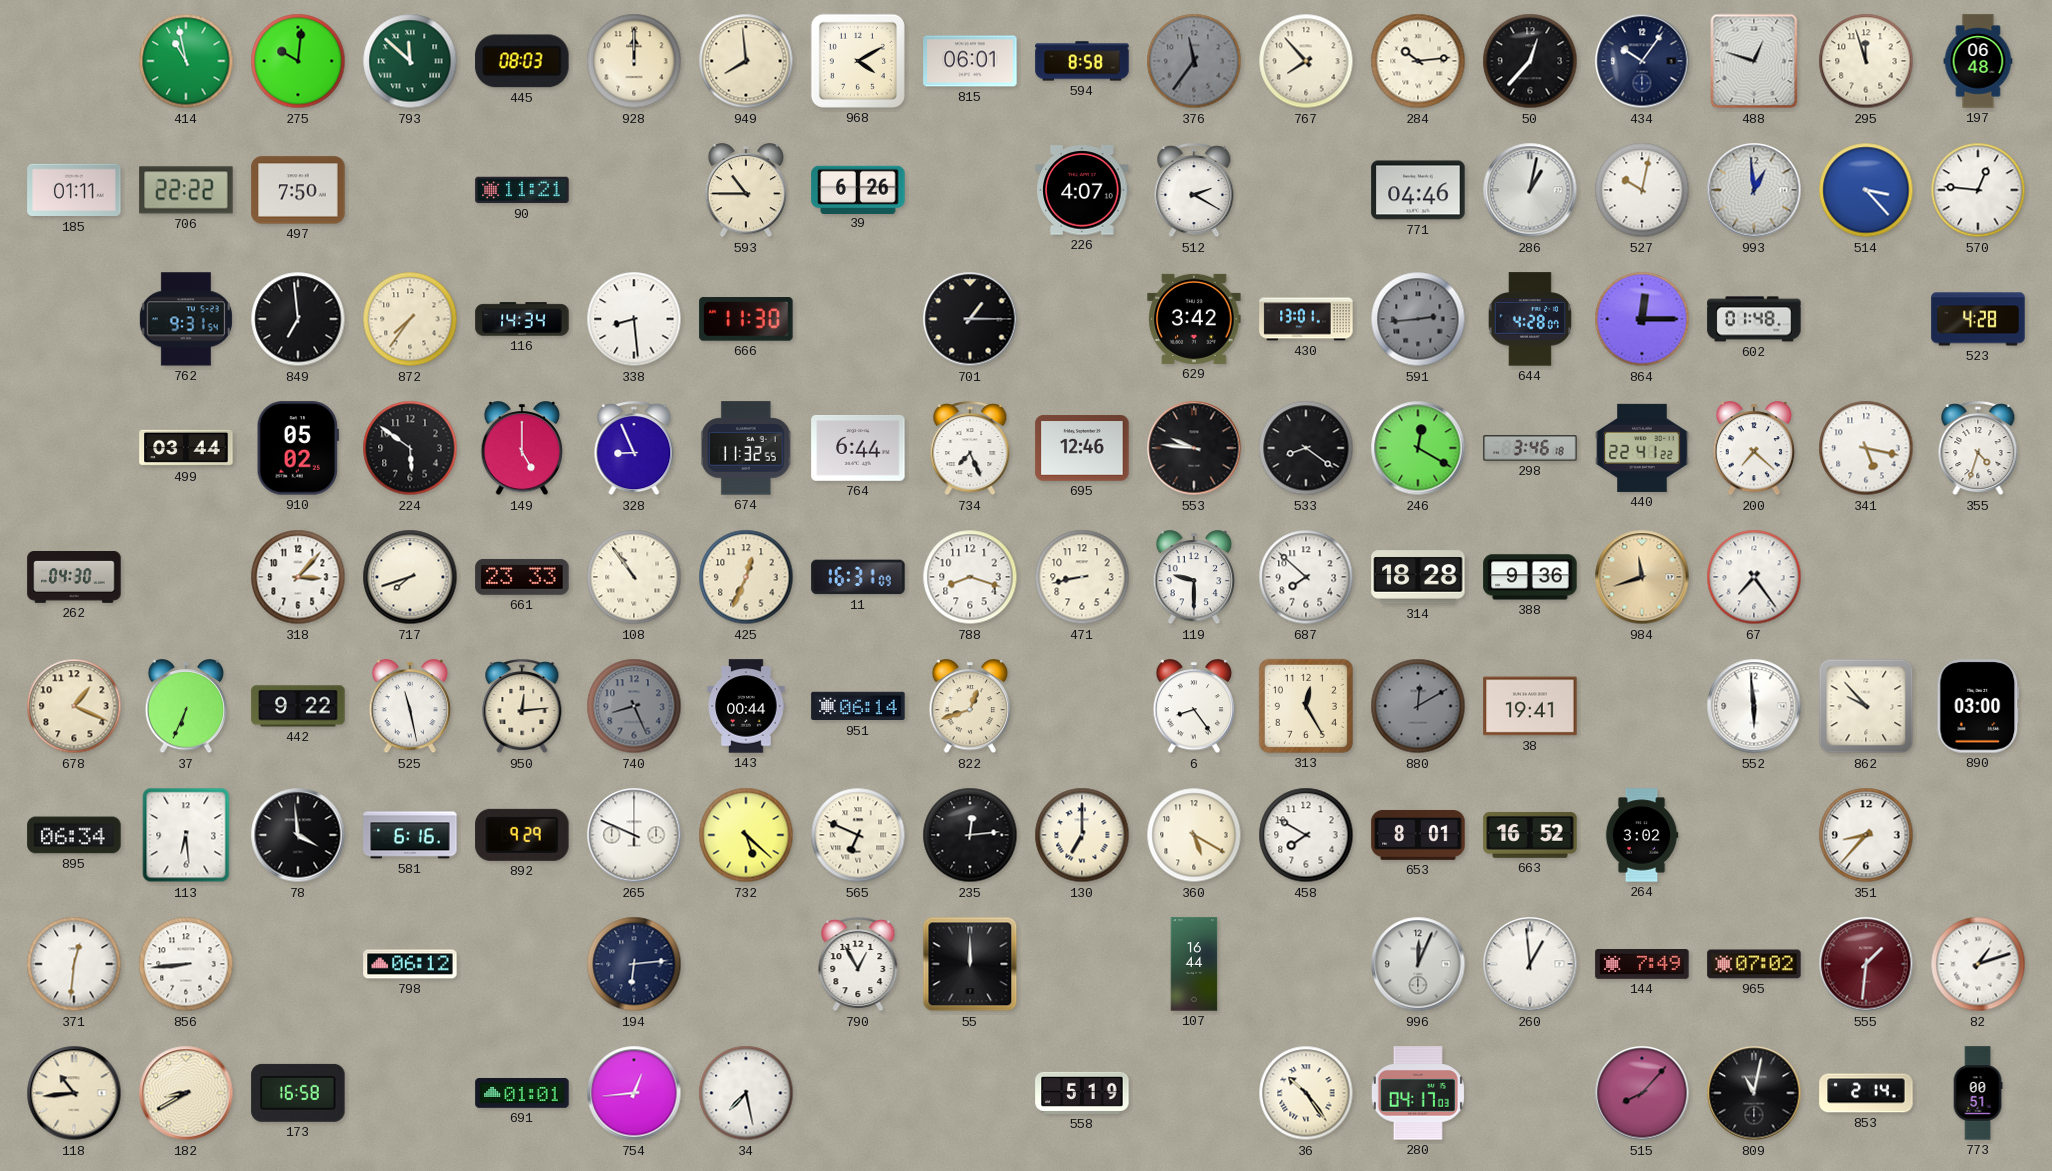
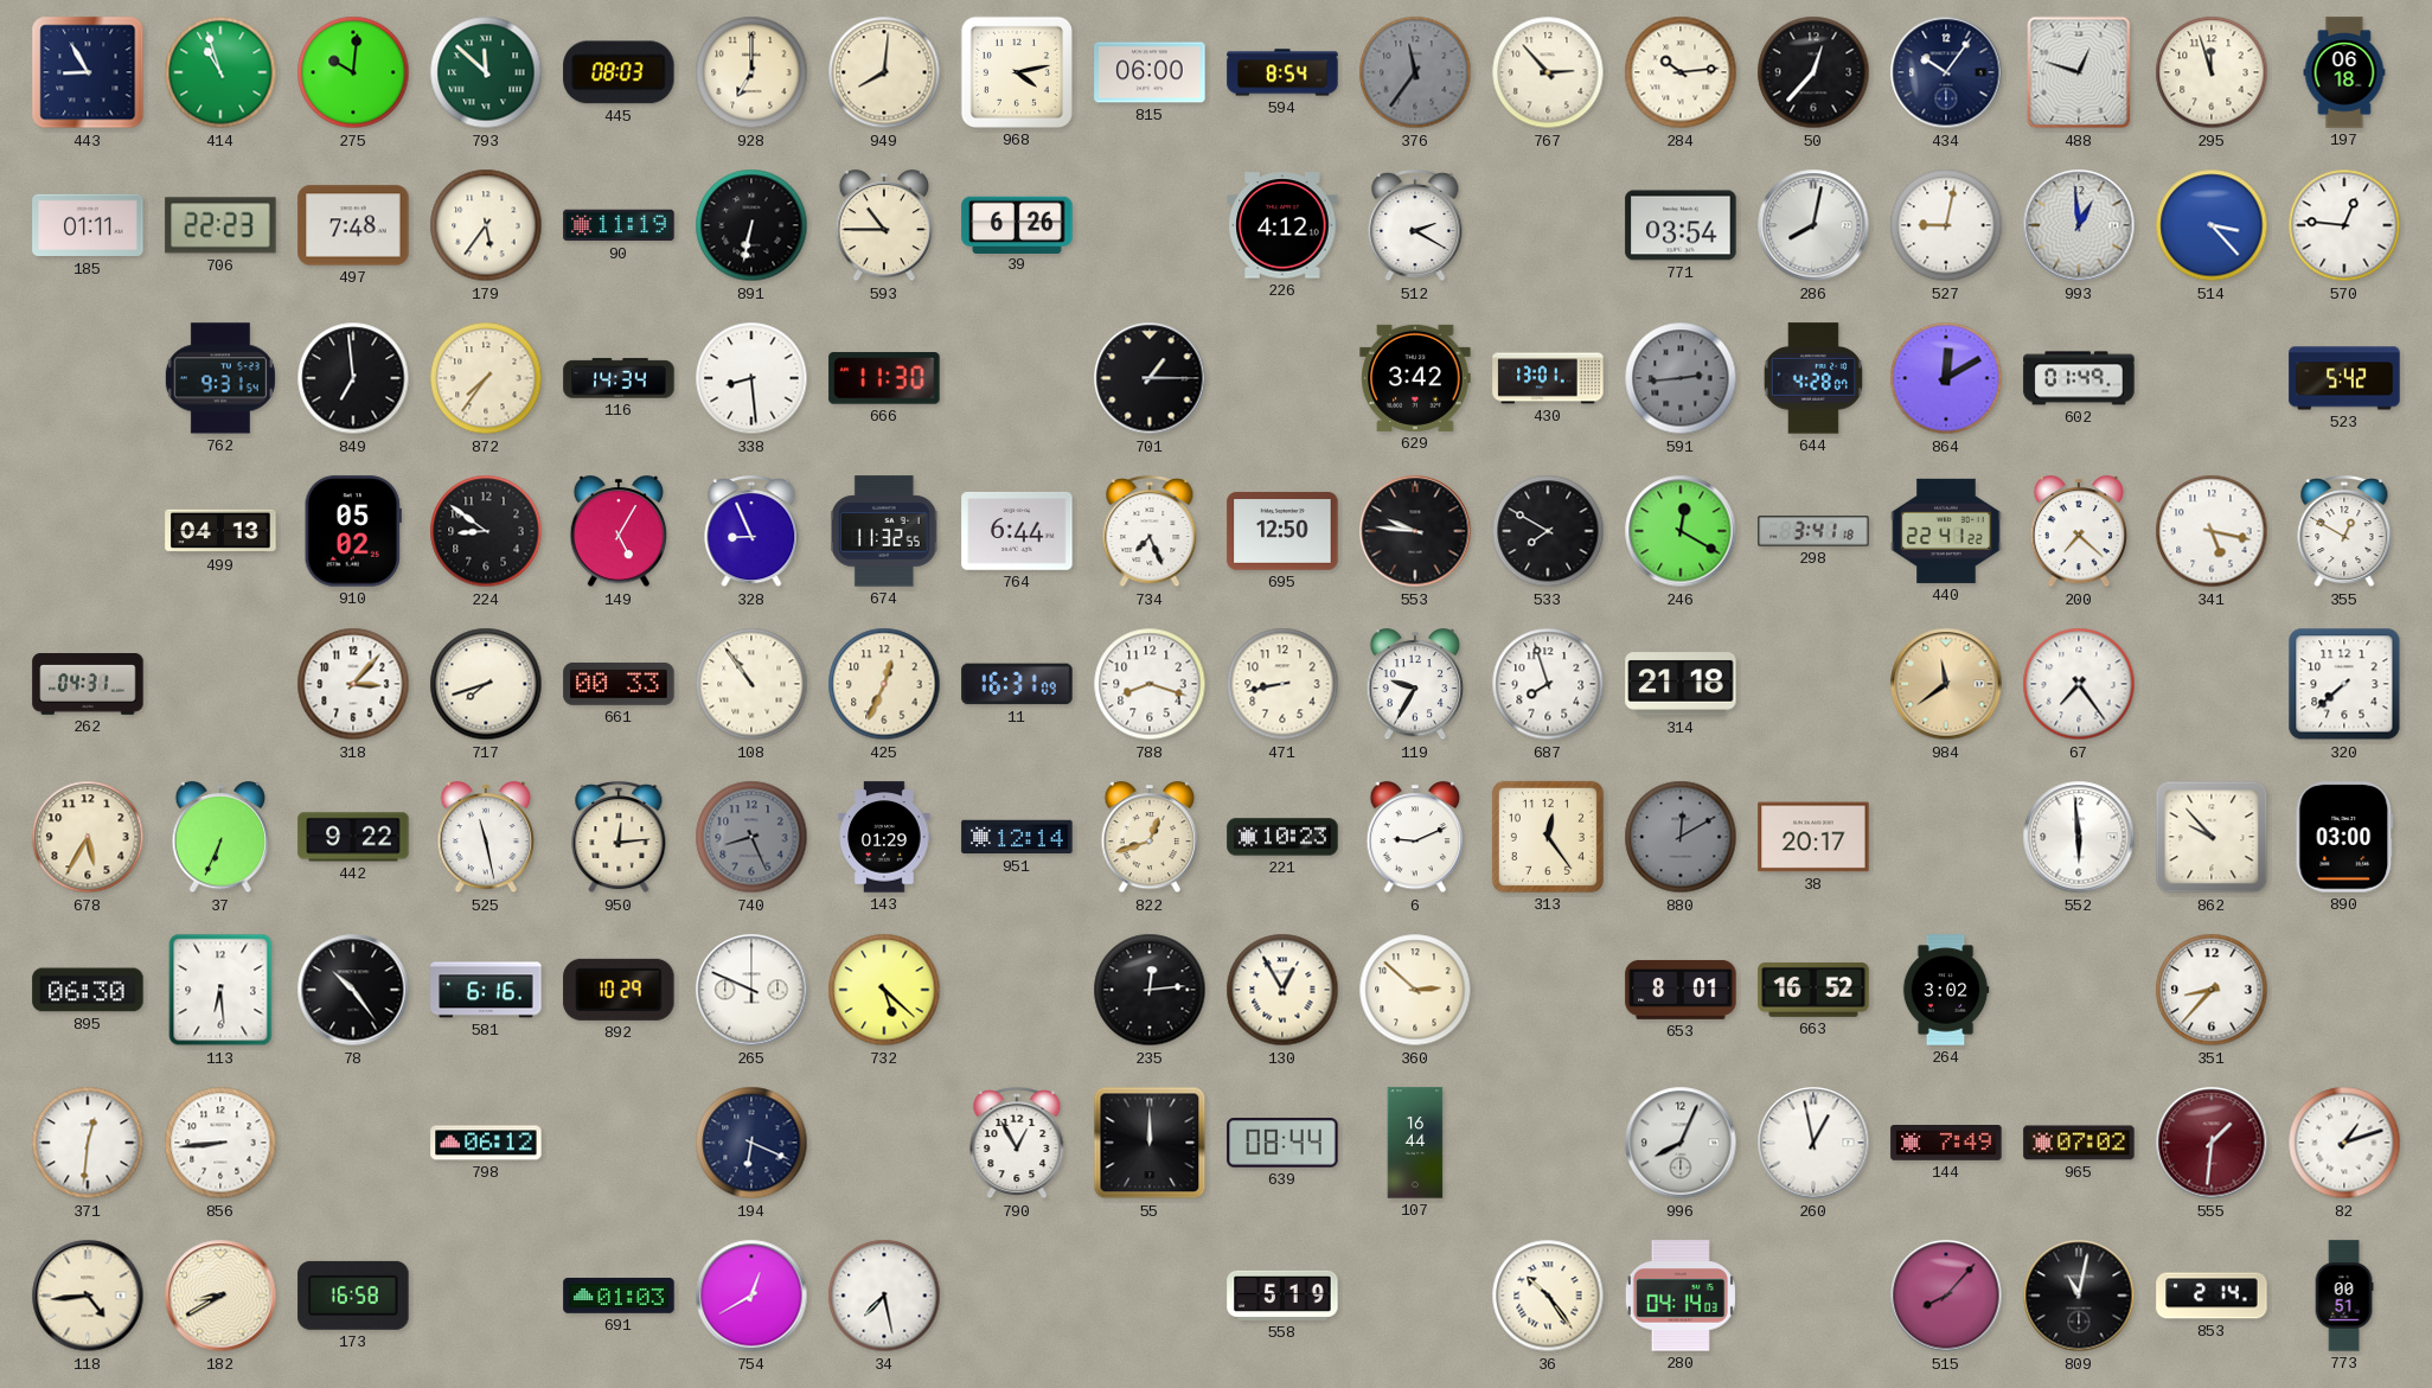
443: none -> 8:55
414: 10:58 -> 10:57
928: 12:00 -> 7:00
949: 7:59 -> 8:01
968: 4:10 -> 4:13
815: 06:01 -> 06:00
594: 8:58 -> 8:54
767: 7:53 -> 2:53
197: 06:48 -> 06:18
706: 22:22 -> 22:23
497: 7:50 -> 7:48
179: none -> 5:36
90: 11:21 -> 11:19
891: none -> 6:32
226: 4:07 -> 4:12
771: 04:46 -> 03:54
286: 1:02 -> 8:02
527: 10:02 -> 9:02
864: 12:15 -> 12:10
602: 01:48 -> 01:49
523: 4:28 -> 5:42
499: 03:44 -> 04:13
224: 5:51 -> 8:51
149: 5:00 -> 5:05
695: 12:46 -> 12:50
533: 8:21 -> 7:50
298: 3:46 -> 3:41
355: 4:33 -> 12:50
262: 04:30 -> 04:31
661: 23:33 -> 00:33
119: 9:30 -> 9:35
687: 7:52 -> 7:57
314: 18:28 -> 21:18
388: 9:36 -> none
984: 11:42 -> 11:39
320: none -> 7:38
678: 1:19 -> 5:35
143: 00:44 -> 01:29
951: 06:14 -> 12:14
221: none -> 10:23
6: 8:24 -> 9:11
313: 12:25 -> 12:24
38: 19:41 -> 20:17
895: 06:34 -> 06:30
78: 3:59 -> 10:24
892: 9:29 -> 10:29
565: 6:49 -> none
130: 7:00 -> 12:55
360: 5:20 -> 2:52
458: 7:50 -> none
194: 6:14 -> 6:19
639: none -> 08:44
996: 12:04 -> 8:04
260: 12:59 -> 12:58
118: 10:44 -> 4:44
691: 01:01 -> 01:03
754: 12:44 -> 12:40
280: 04:17 -> 04:14
